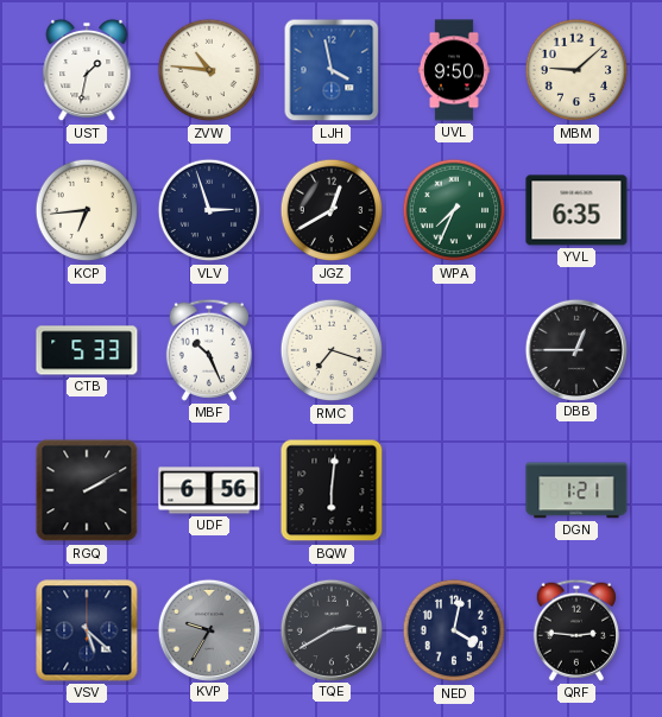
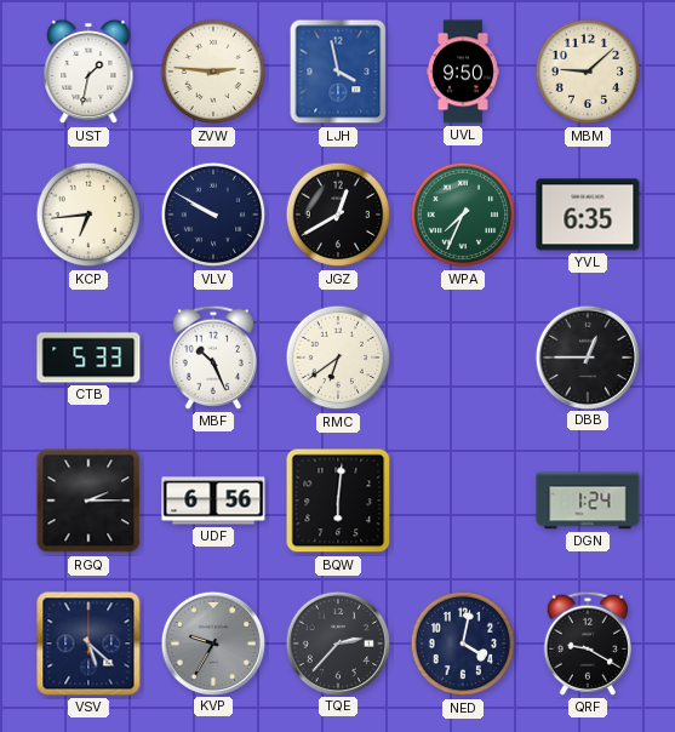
ZVW: 10:46 -> 2:46
VLV: 2:57 -> 9:50
RMC: 7:18 -> 6:39
RGQ: 2:10 -> 2:15
DGN: 1:21 -> 1:24
TQE: 2:40 -> 2:37
QRF: 2:46 -> 9:20
